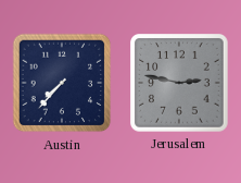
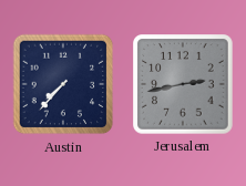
Jerusalem: 2:47 -> 2:43
